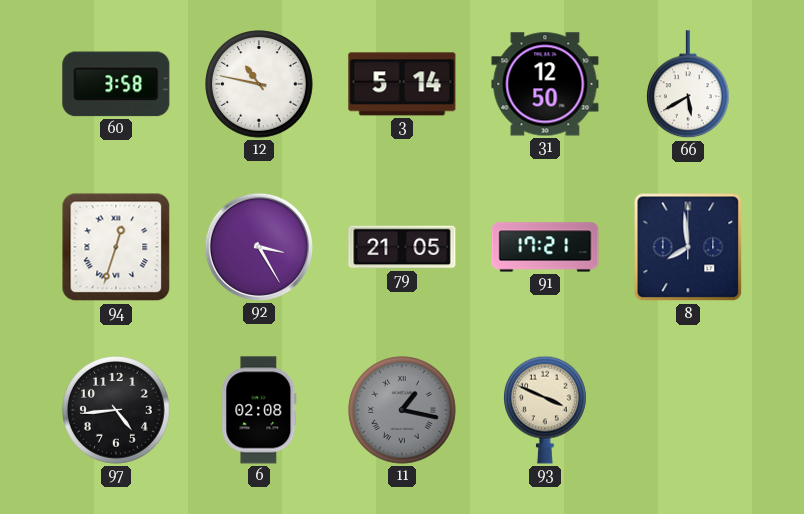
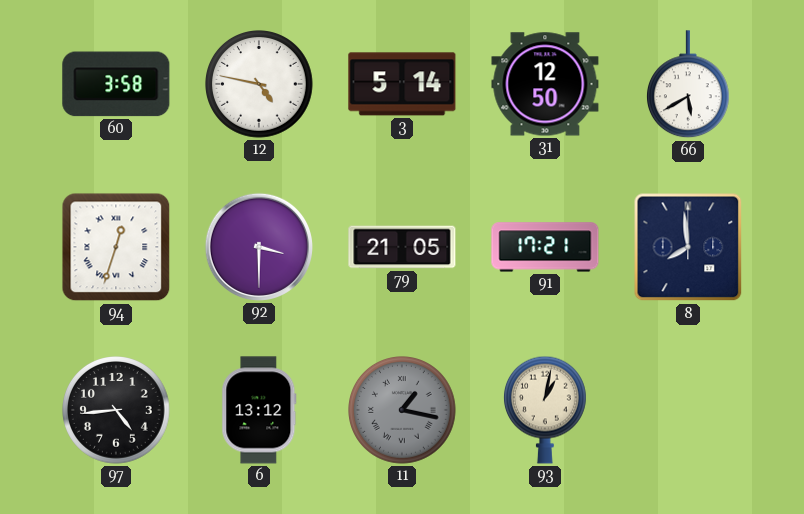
12: 10:47 -> 4:47
92: 3:25 -> 3:30
6: 02:08 -> 13:12
93: 3:49 -> 1:02
